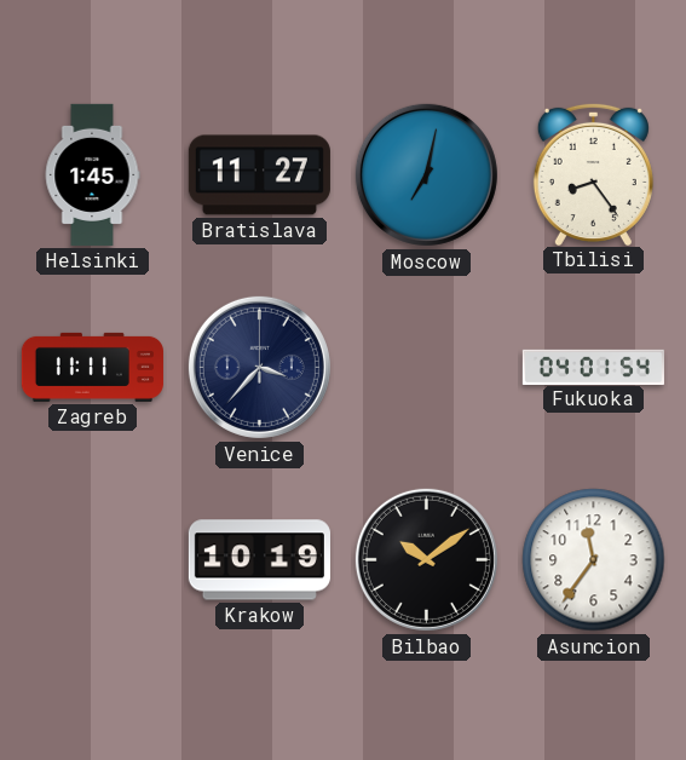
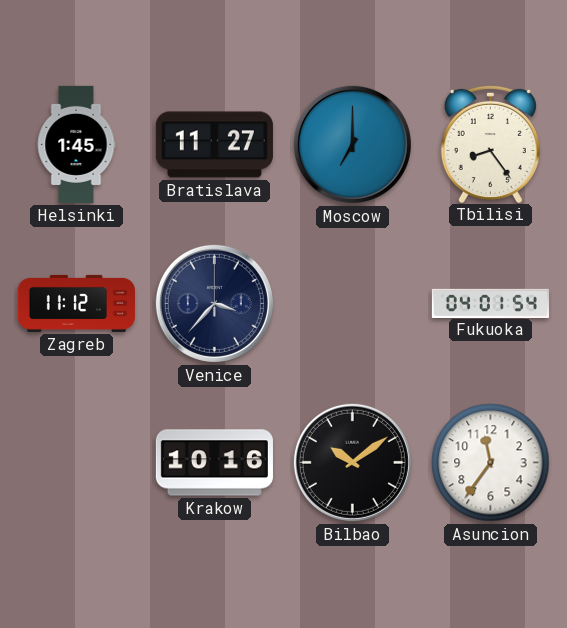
Moscow: 7:02 -> 7:00
Zagreb: 11:11 -> 11:12
Krakow: 10:19 -> 10:16
